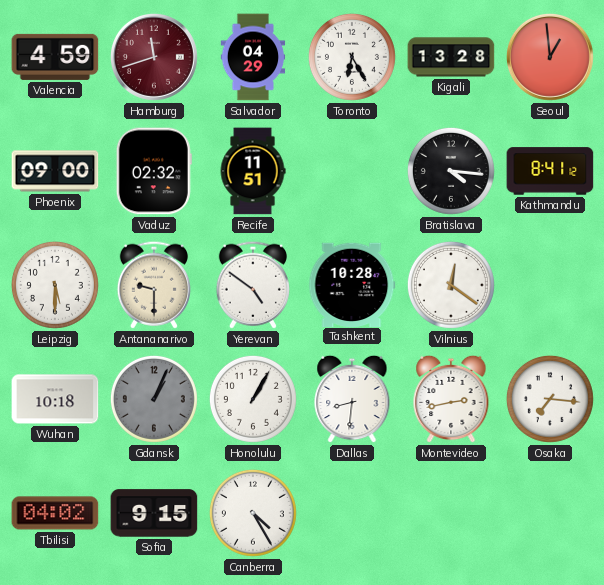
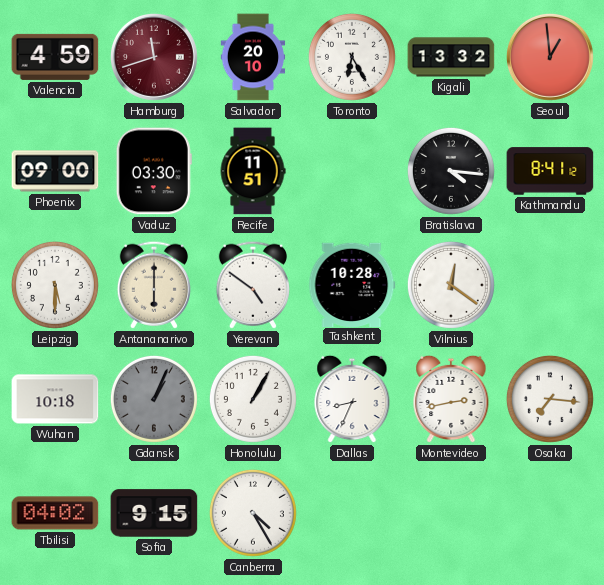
Salvador: 04:29 -> 20:10
Kigali: 13:28 -> 13:32
Vaduz: 02:32 -> 03:30
Antananarivo: 9:30 -> 6:00
Dallas: 8:31 -> 8:34
